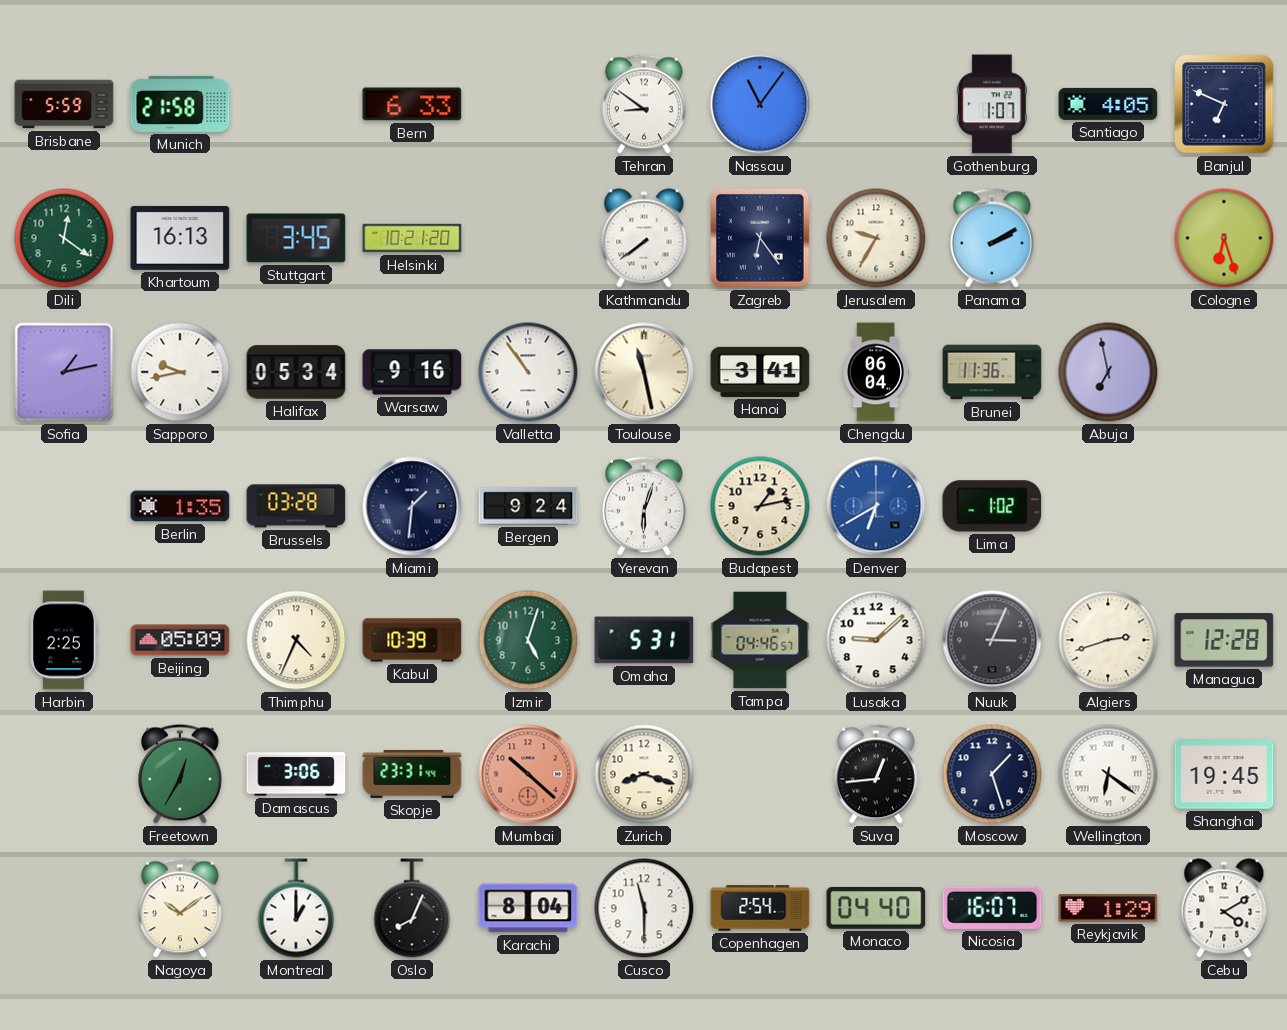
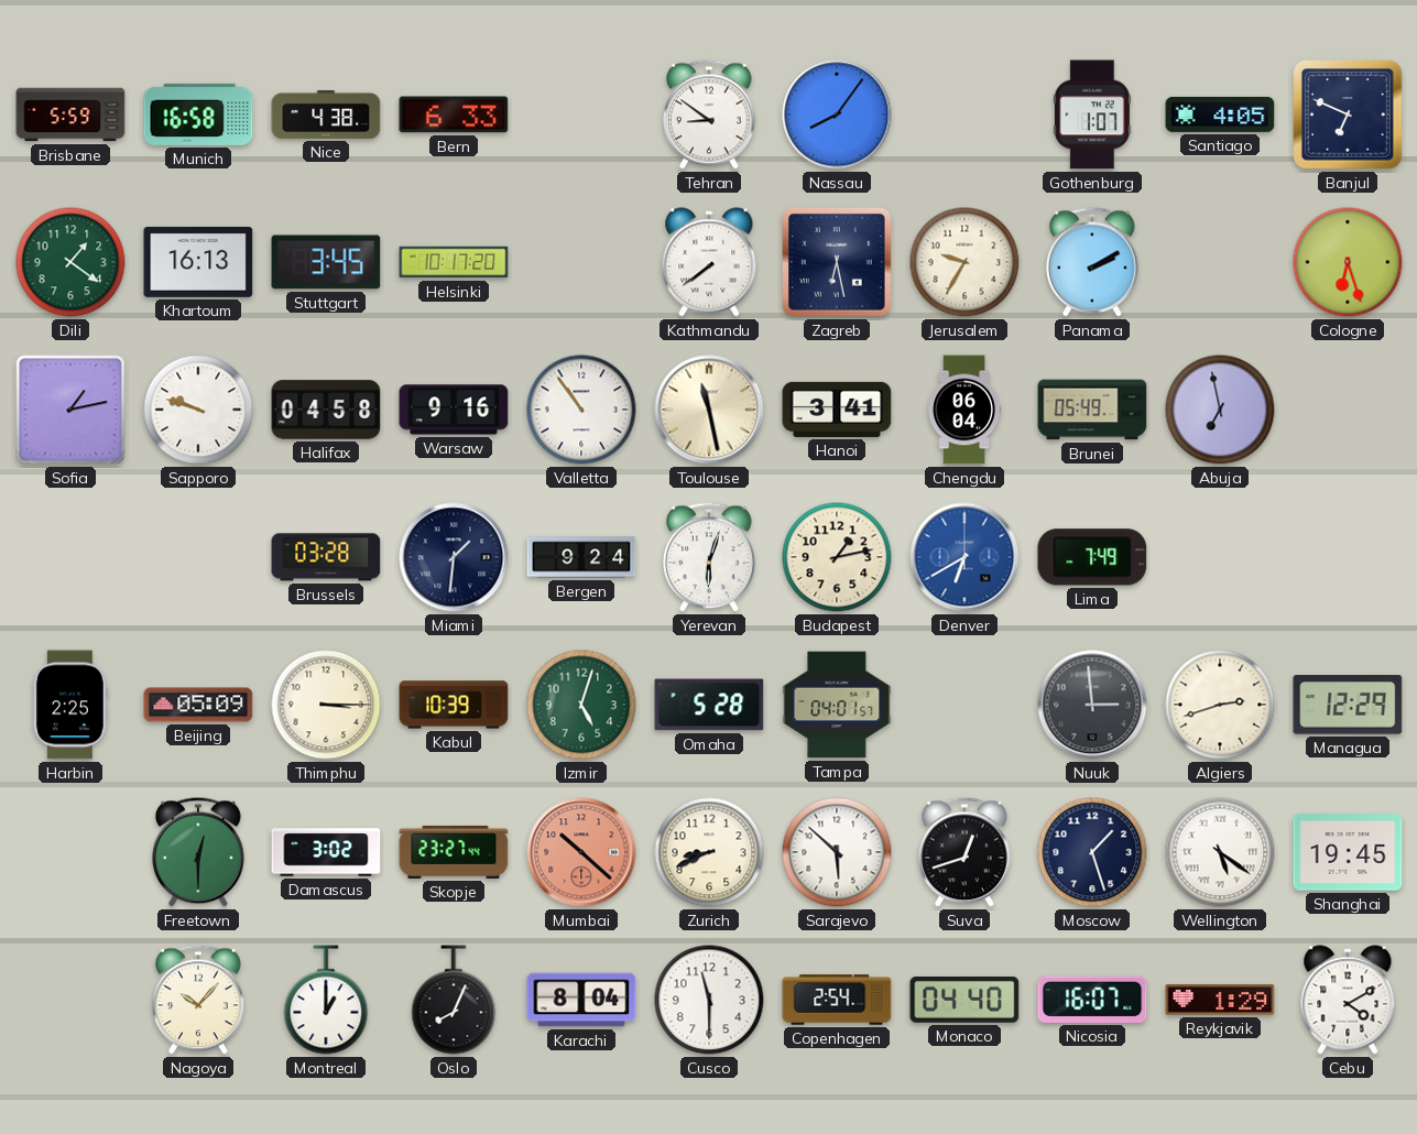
Munich: 21:58 -> 16:58
Nice: none -> 4:38
Nassau: 11:06 -> 8:06
Dili: 12:21 -> 1:21
Helsinki: 10:21 -> 10:17
Zagreb: 6:24 -> 6:28
Sapporo: 9:43 -> 9:48
Halifax: 05:34 -> 04:58
Brunei: 11:36 -> 05:49
Berlin: 1:35 -> none
Lima: 1:02 -> 7:49
Thimphu: 4:34 -> 3:15
Omaha: 5:31 -> 5:28
Tampa: 04:46 -> 04:01
Lusaka: 9:08 -> none
Nuuk: 3:04 -> 2:59
Managua: 12:28 -> 12:29
Freetown: 12:35 -> 12:30
Damascus: 3:06 -> 3:02
Skopje: 23:31 -> 23:27
Zurich: 8:18 -> 8:41
Sarajevo: none -> 5:52
Suva: 12:44 -> 12:42
Wellington: 6:21 -> 5:21
Nagoya: 10:09 -> 10:07
